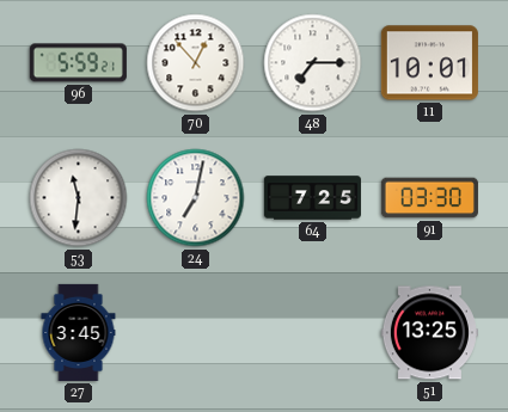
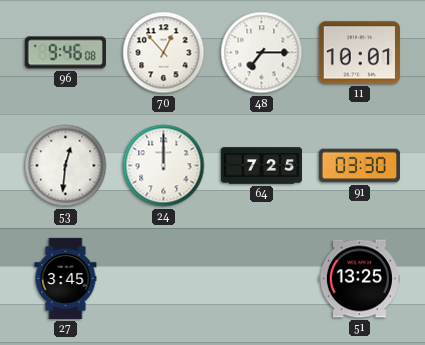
96: 5:59 -> 9:46
53: 11:31 -> 12:31
24: 7:02 -> 12:00
